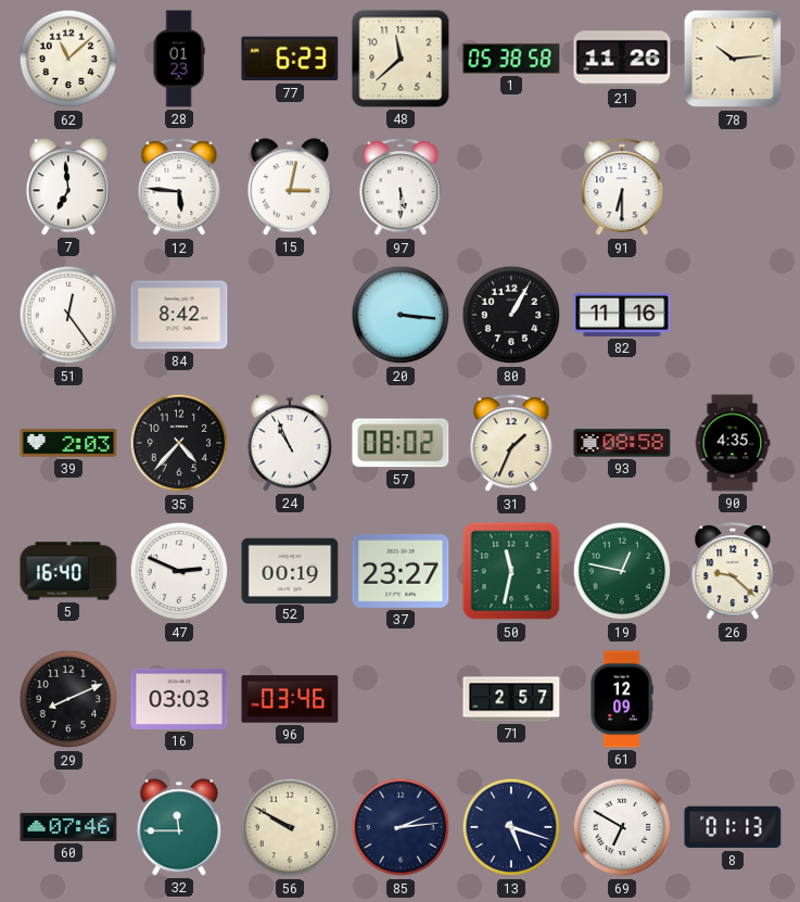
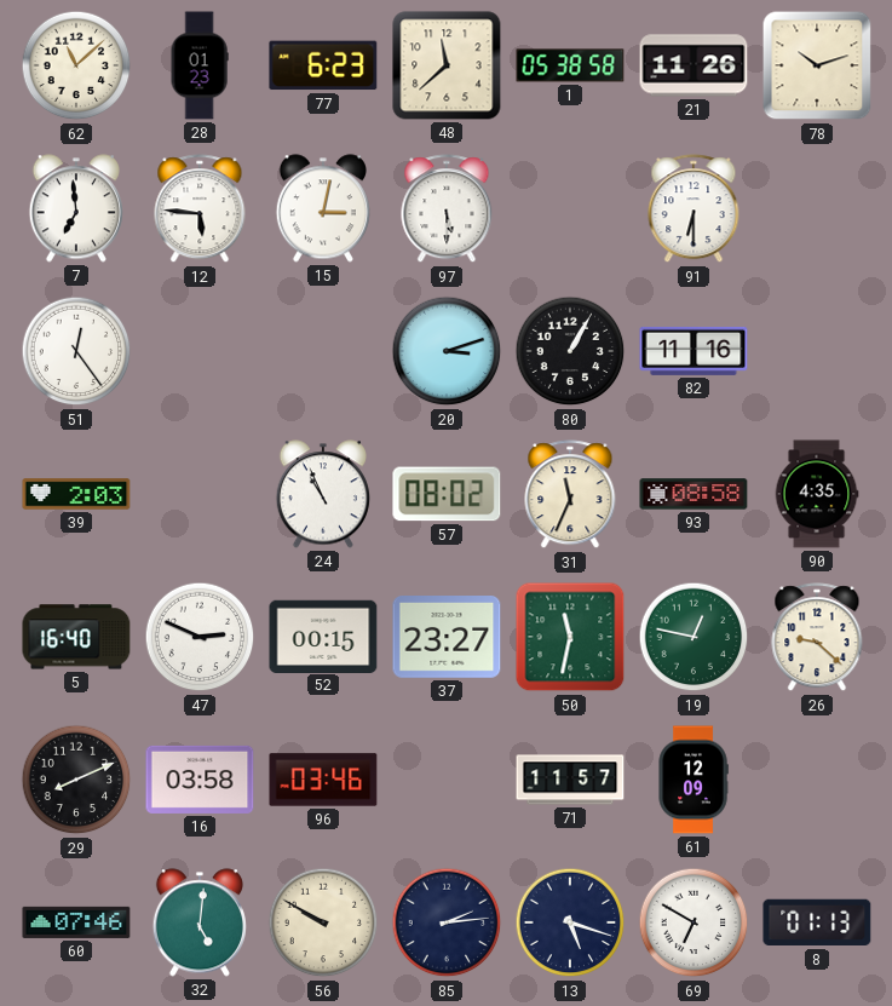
78: 10:14 -> 10:12
84: 8:42 -> none
20: 3:16 -> 3:12
35: 4:37 -> none
31: 1:34 -> 11:34
52: 00:19 -> 00:15
16: 03:03 -> 03:58
71: 2:57 -> 11:57
32: 11:45 -> 5:01
